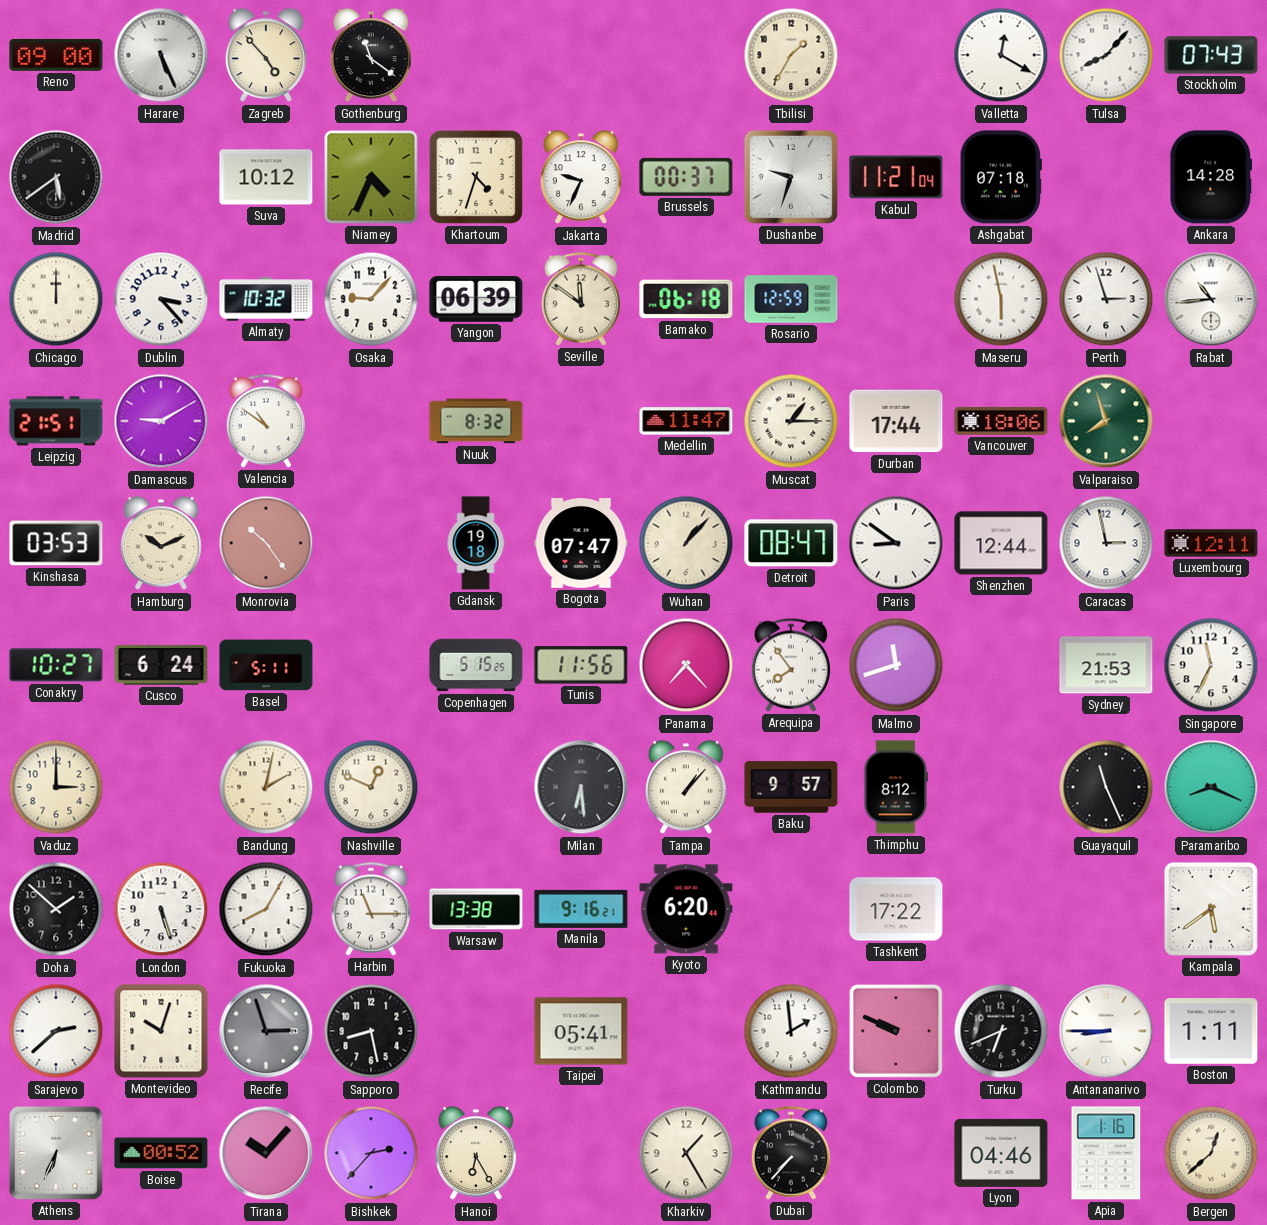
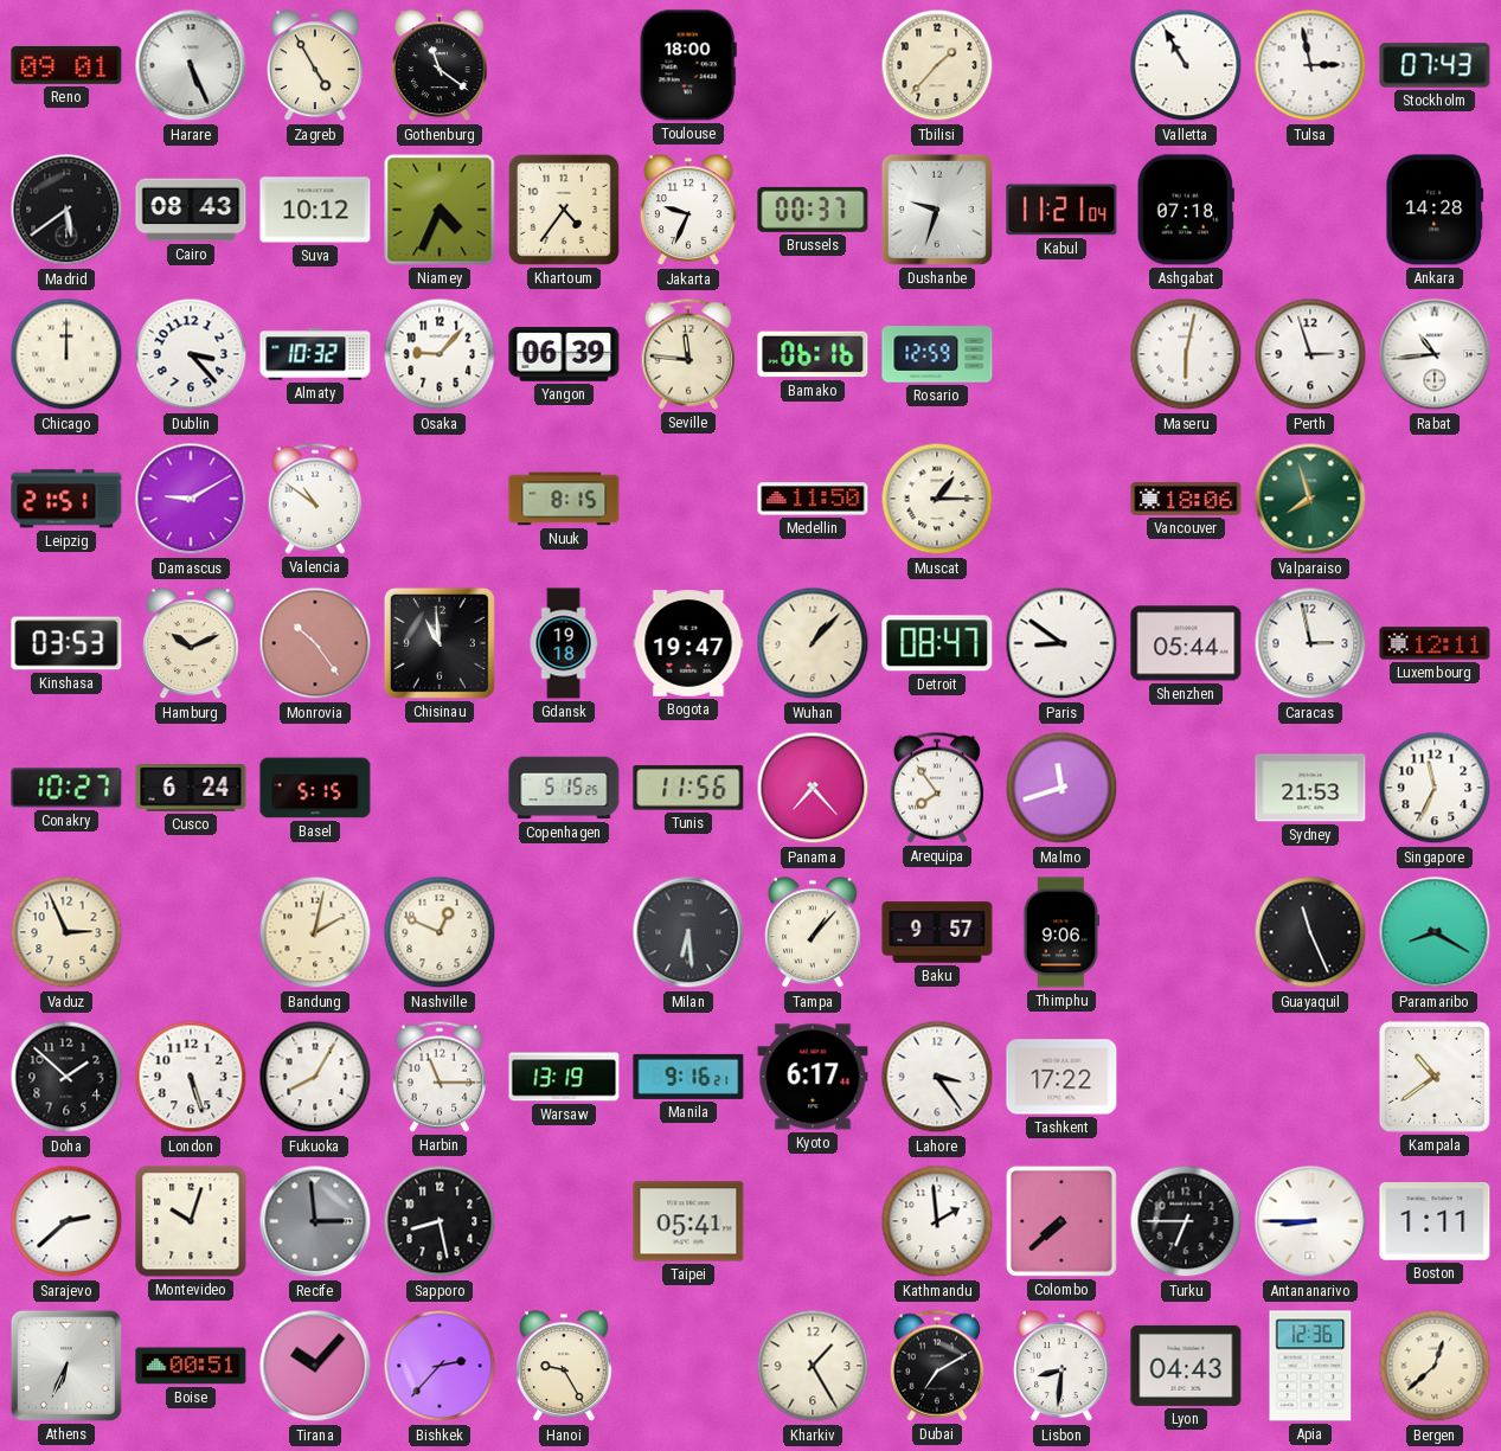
Reno: 09:00 -> 09:01
Zagreb: 4:53 -> 4:55
Toulouse: none -> 18:00
Tbilisi: 1:35 -> 1:37
Valletta: 12:20 -> 10:55
Tulsa: 8:07 -> 2:58
Cairo: none -> 08:43
Khartoum: 4:33 -> 4:36
Seville: 11:51 -> 11:46
Bamako: 06:18 -> 06:16
Maseru: 5:58 -> 6:02
Nuuk: 8:32 -> 8:15
Medellin: 11:47 -> 11:50
Durban: 17:44 -> none
Chisinau: none -> 10:59
Bogota: 07:47 -> 19:47
Shenzhen: 12:44 -> 05:44
Basel: 5:11 -> 5:15
Vaduz: 3:00 -> 2:56
Thimphu: 8:12 -> 9:06
Paramaribo: 8:19 -> 8:20
Warsaw: 13:38 -> 13:19
Kyoto: 6:20 -> 6:17
Lahore: none -> 3:24
Kampala: 5:39 -> 10:39
Recife: 2:57 -> 2:59
Colombo: 9:49 -> 7:38
Turku: 6:41 -> 6:45
Boise: 00:52 -> 00:51
Hanoi: 6:25 -> 9:25
Dubai: 7:37 -> 7:10
Lisbon: none -> 8:31
Lyon: 04:46 -> 04:43
Apia: 1:16 -> 12:36
